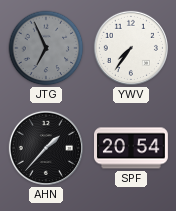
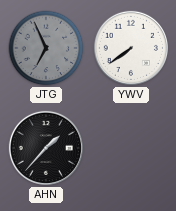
YWV: 7:36 -> 7:39
SPF: 20:54 -> none
